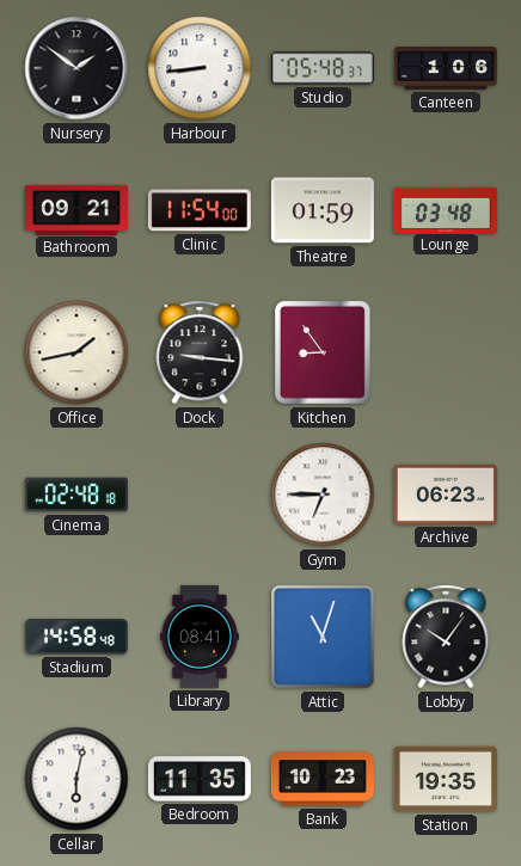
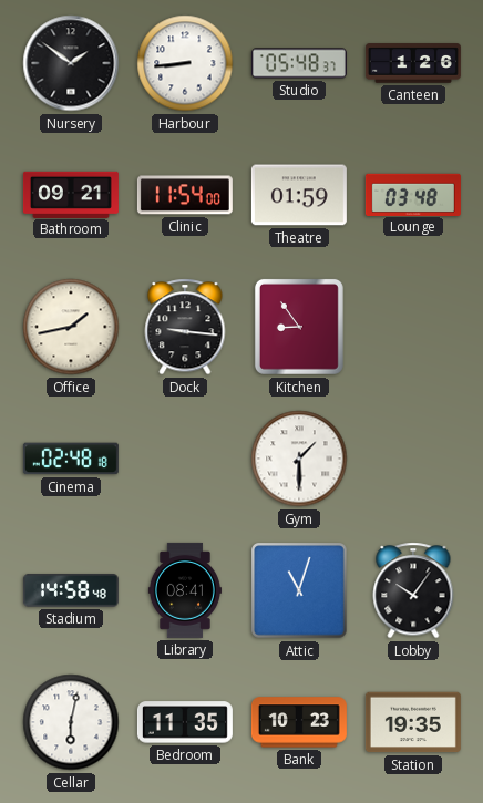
Canteen: 1:06 -> 1:26
Gym: 6:45 -> 1:30
Archive: 06:23 -> none
